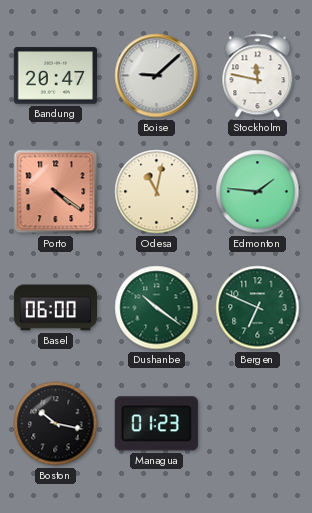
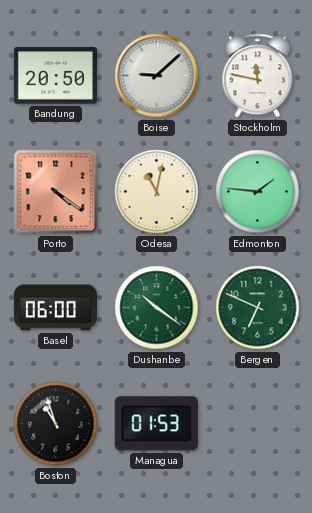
Bandung: 20:47 -> 20:50
Boston: 10:17 -> 10:57
Managua: 01:23 -> 01:53
